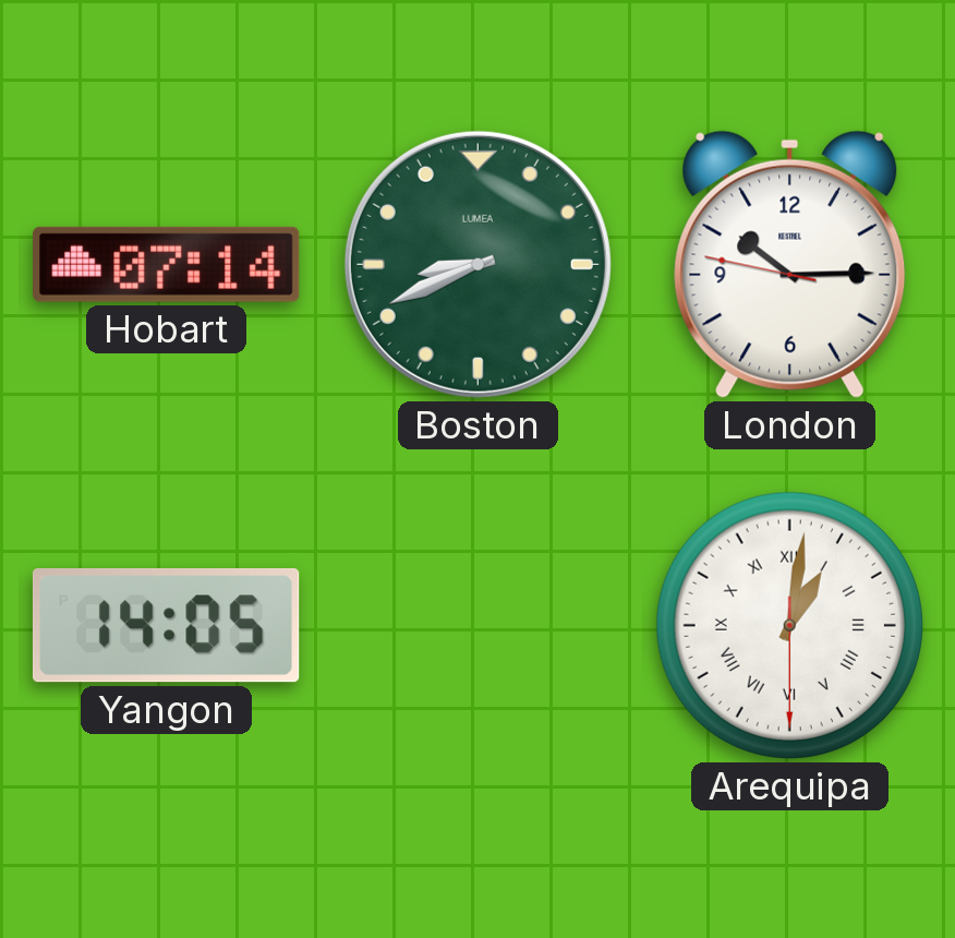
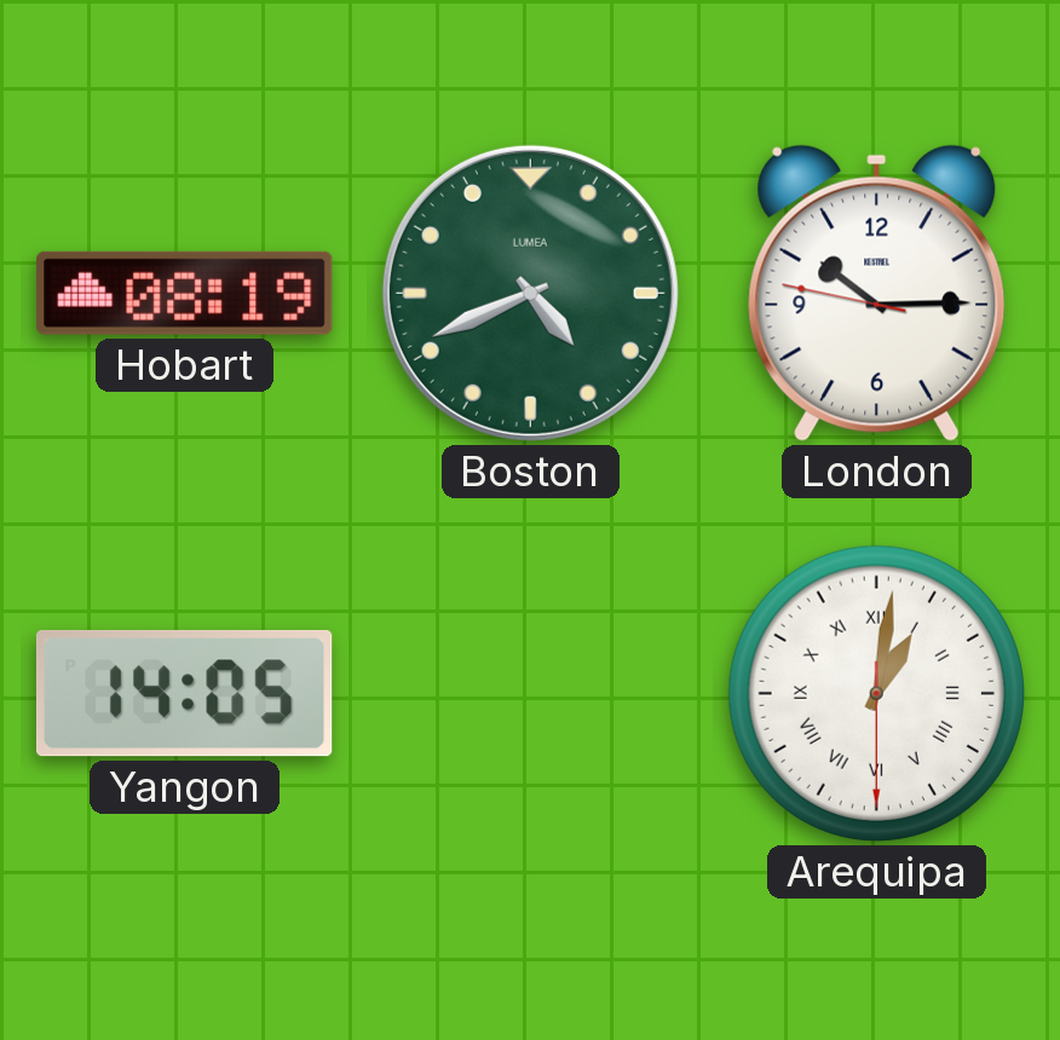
Hobart: 07:14 -> 08:19
Boston: 8:41 -> 4:41
